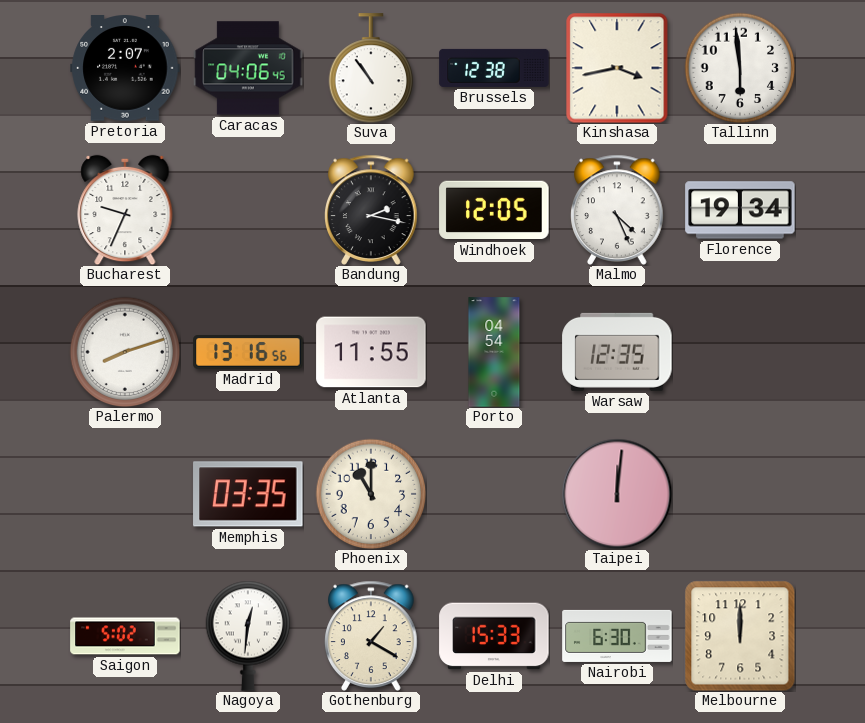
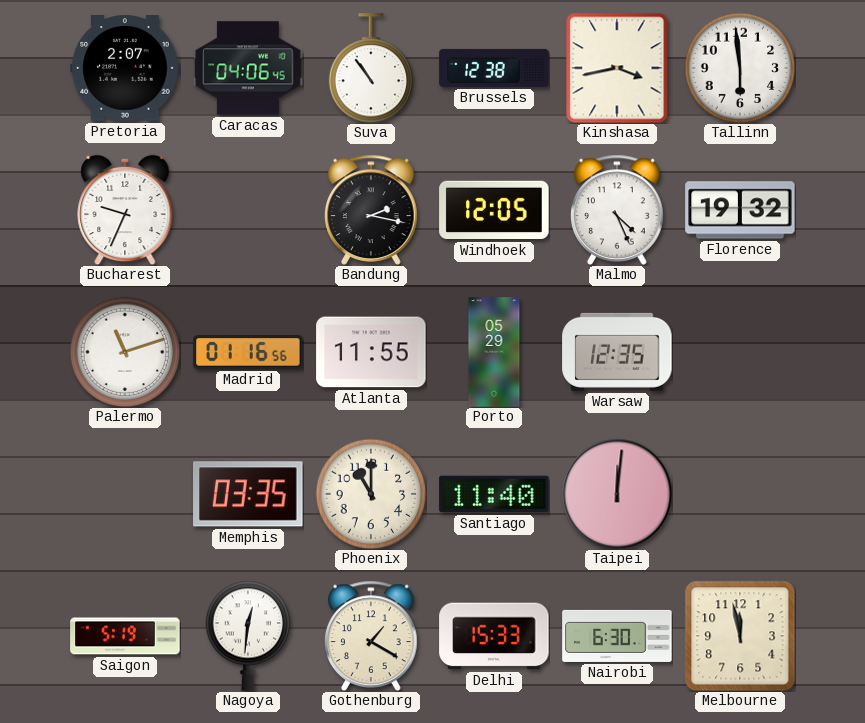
Florence: 19:34 -> 19:32
Palermo: 8:12 -> 11:12
Madrid: 13:16 -> 01:16
Porto: 04:54 -> 05:29
Santiago: none -> 11:40
Saigon: 5:02 -> 5:19
Melbourne: 12:00 -> 11:58
